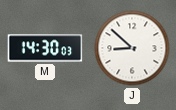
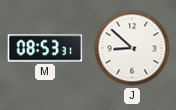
M: 14:30 -> 08:53
